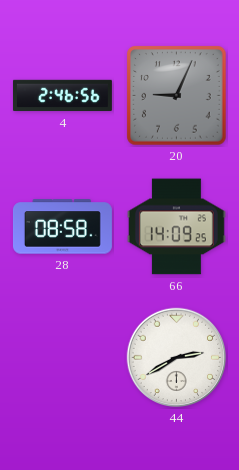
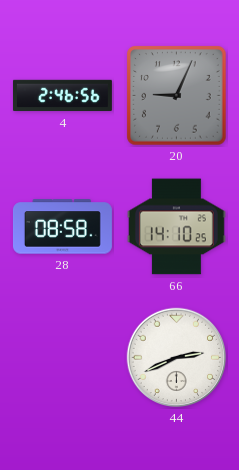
66: 14:09 -> 14:10
44: 2:40 -> 2:41
